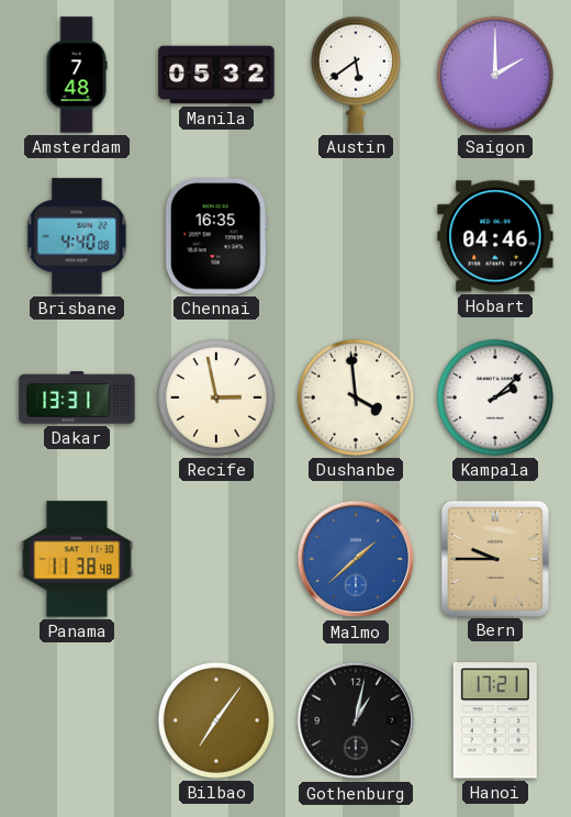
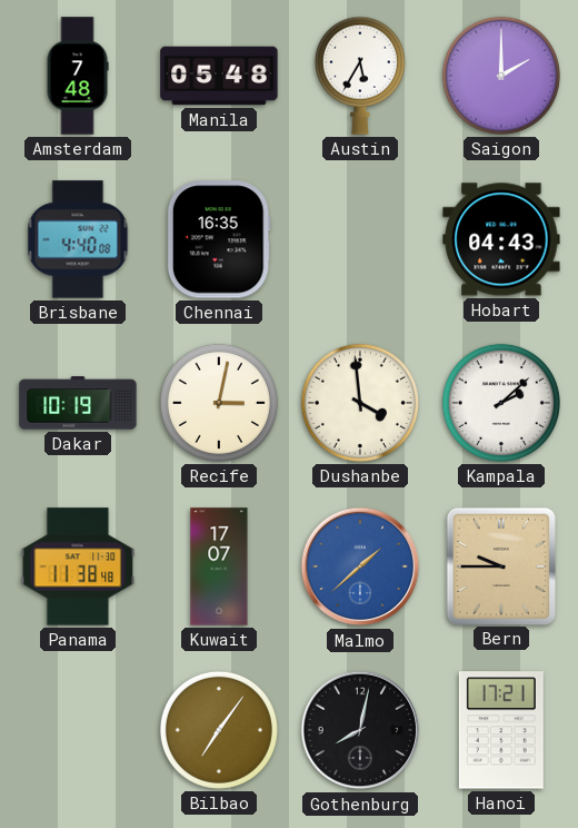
Manila: 05:32 -> 05:48
Austin: 5:39 -> 5:35
Hobart: 04:46 -> 04:43
Dakar: 13:31 -> 10:19
Recife: 2:58 -> 3:02
Kuwait: none -> 17:07
Gothenburg: 1:02 -> 8:02
